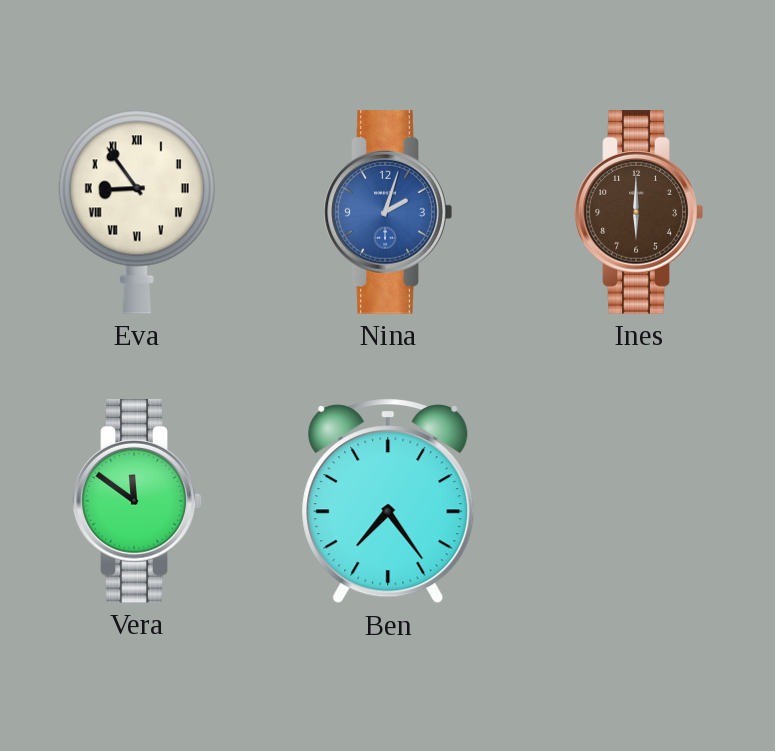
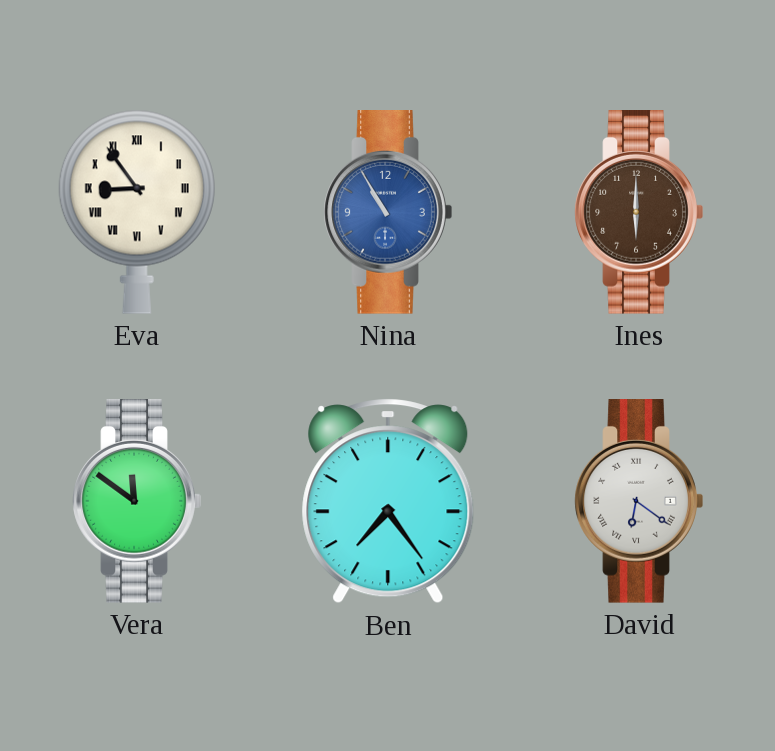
Nina: 2:03 -> 10:55
David: none -> 6:21
